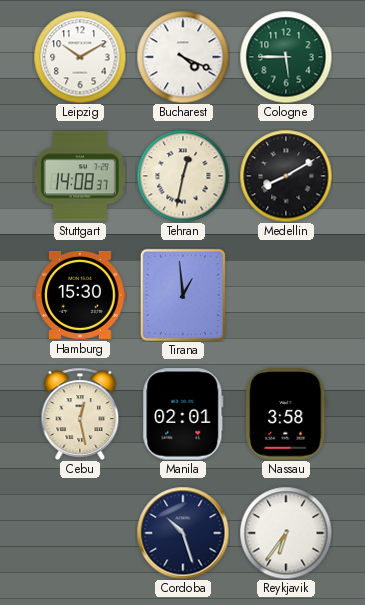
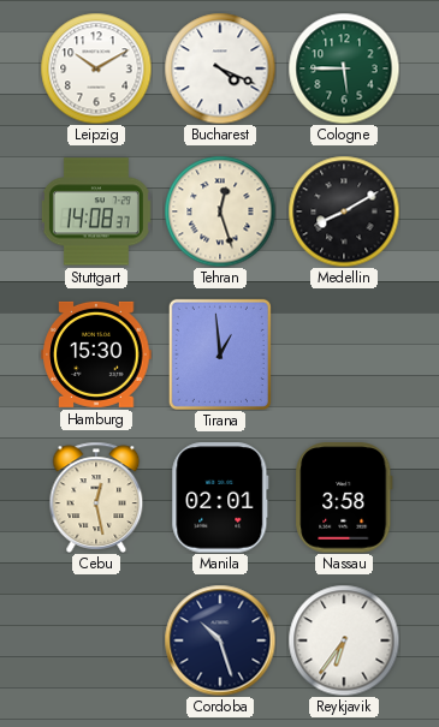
Tehran: 12:32 -> 12:27
